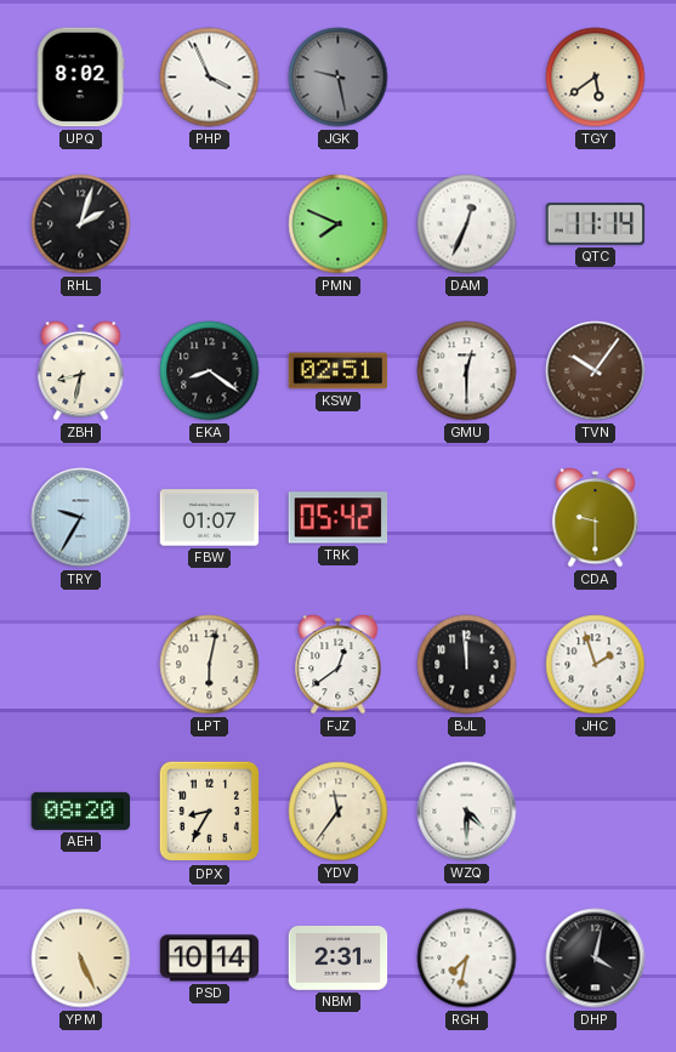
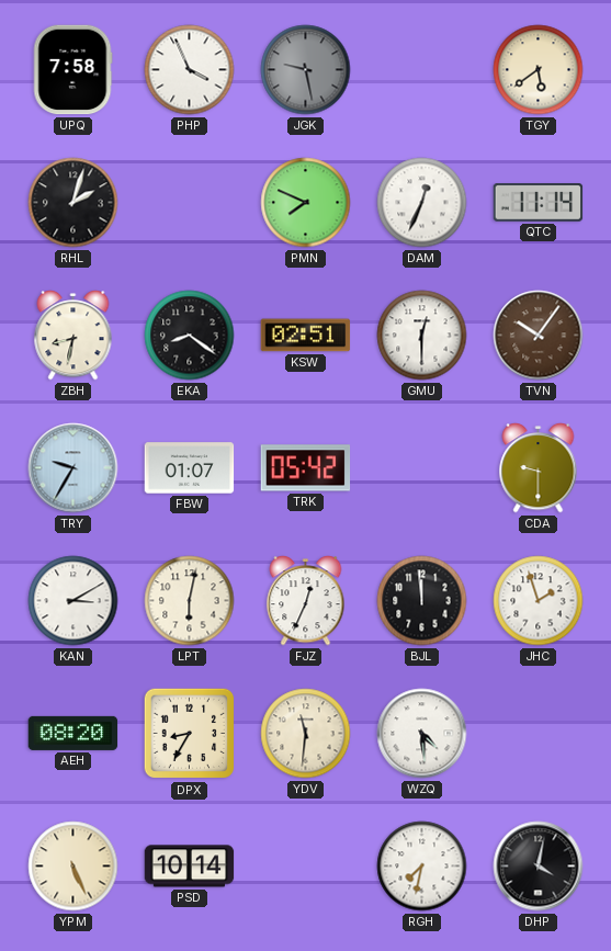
UPQ: 8:02 -> 7:58
KAN: none -> 3:10
FJZ: 12:39 -> 12:34
YDV: 11:36 -> 11:31
WZQ: 4:30 -> 4:29
NBM: 2:31 -> none
